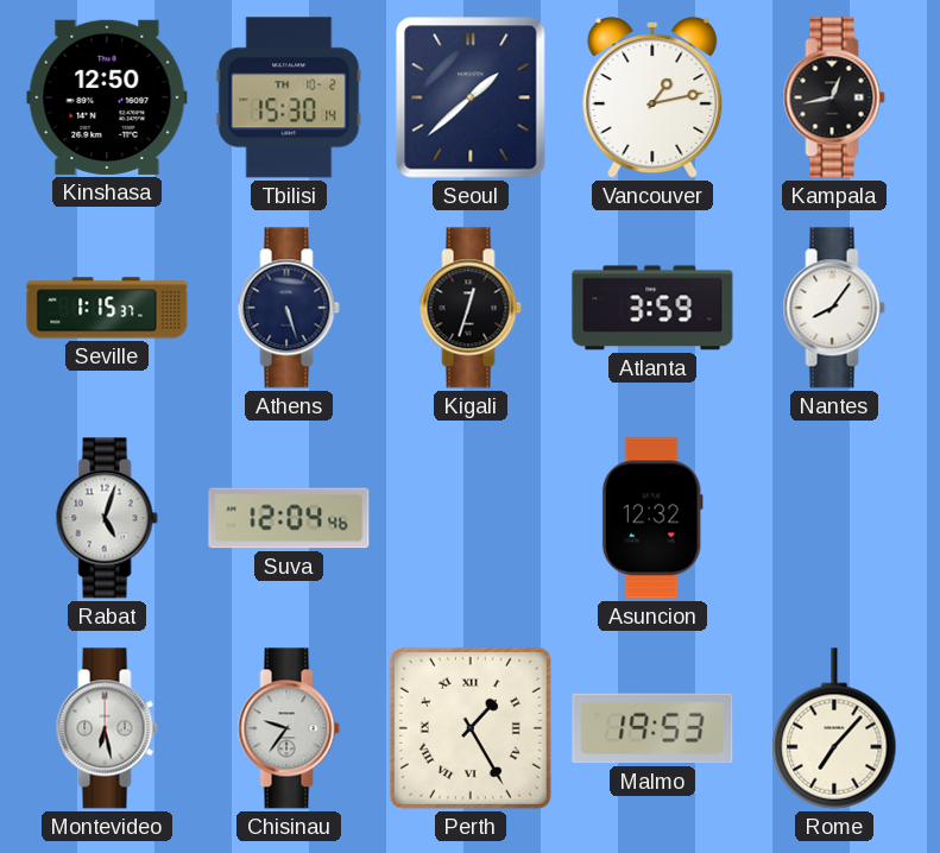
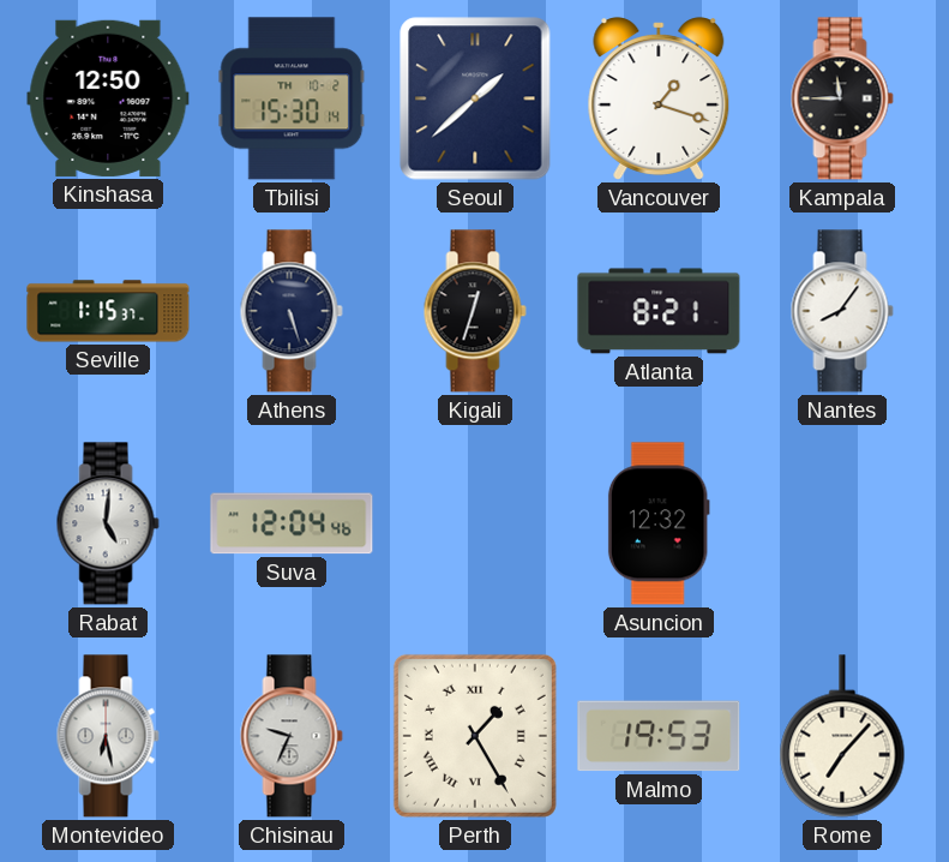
Vancouver: 1:13 -> 1:18
Kampala: 12:43 -> 11:45
Atlanta: 3:59 -> 8:21
Rabat: 5:03 -> 5:01
Chisinau: 9:36 -> 9:34
